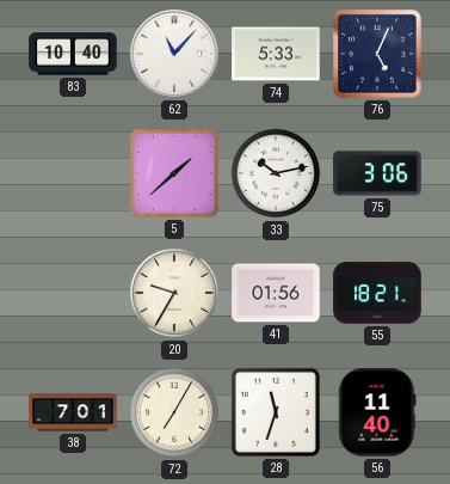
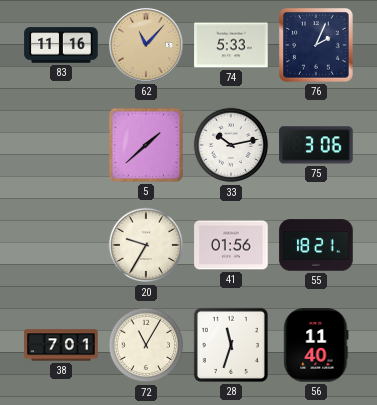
83: 10:40 -> 11:16
62 dial: white -> champagne
76: 5:04 -> 2:04
72: 7:05 -> 11:05
